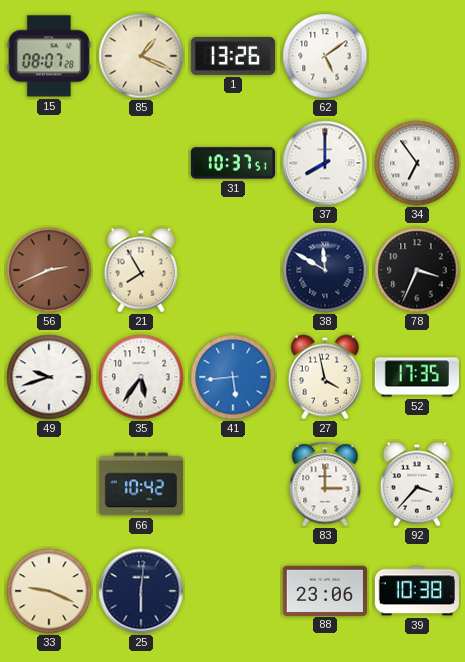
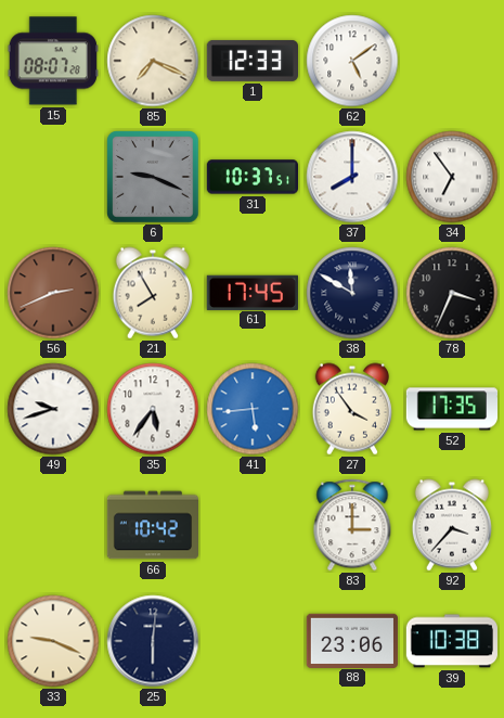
85: 1:19 -> 7:19
1: 13:26 -> 12:33
6: none -> 9:19
61: none -> 17:45
27: 3:58 -> 3:54
